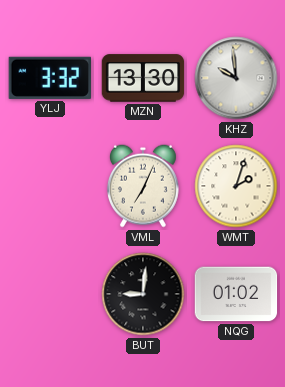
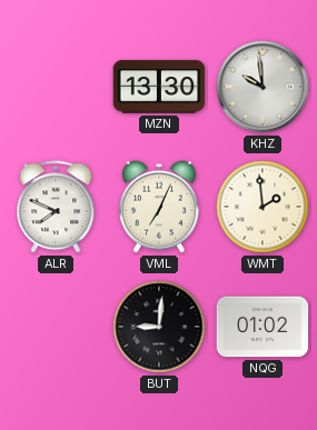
YLJ: 3:32 -> none
ALR: none -> 7:49
WMT: 2:03 -> 1:59
